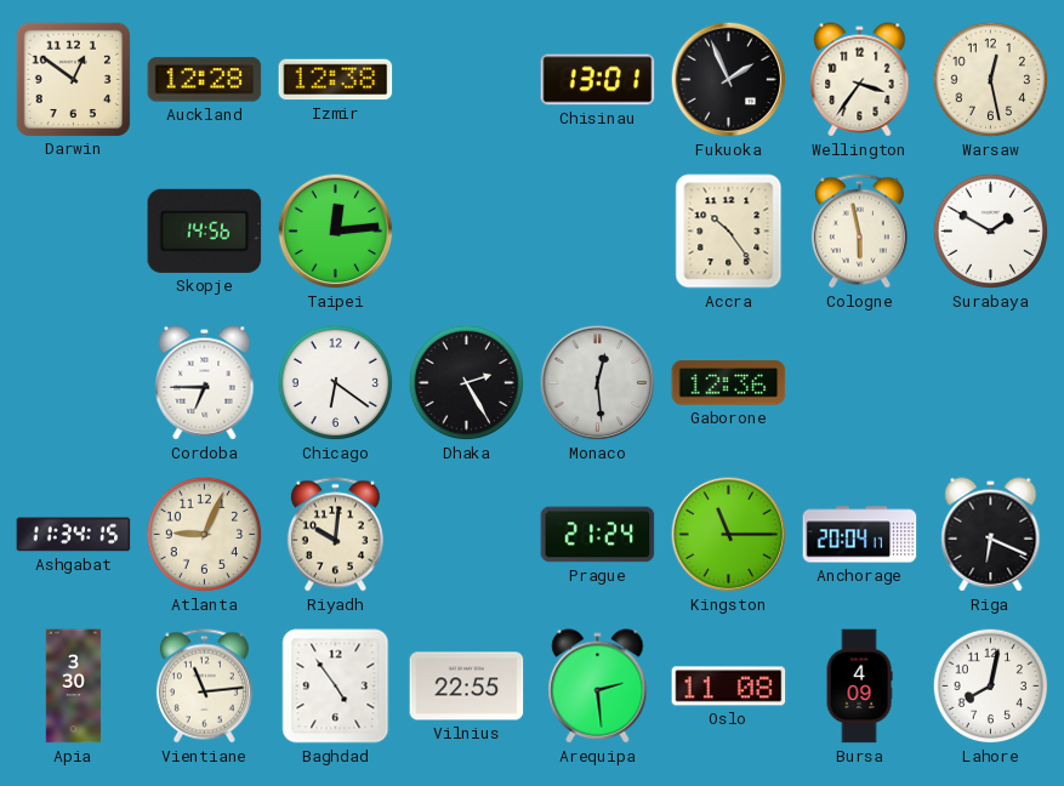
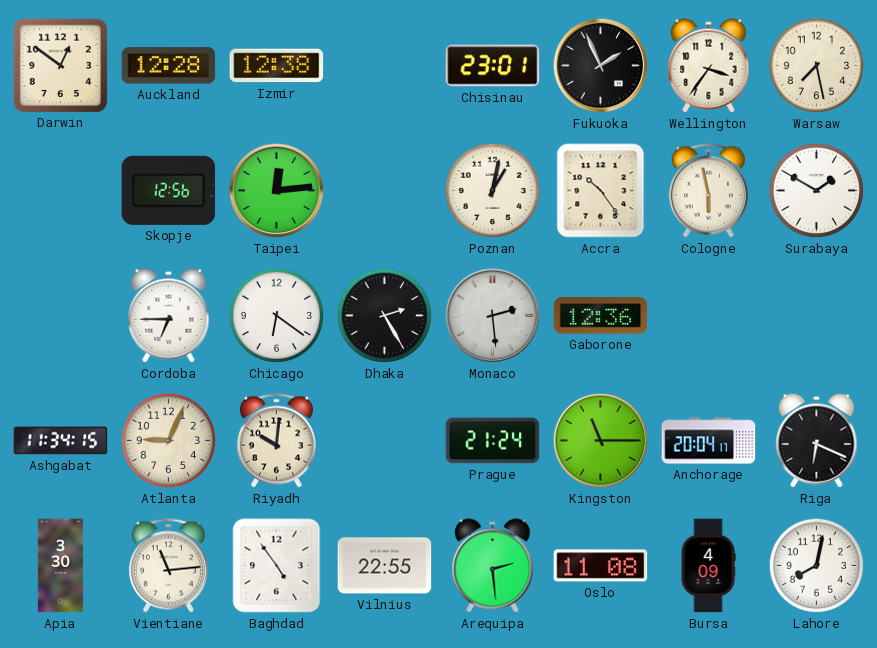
Chisinau: 13:01 -> 23:01
Warsaw: 12:28 -> 7:28
Skopje: 14:56 -> 12:56
Poznan: none -> 1:02
Monaco: 12:29 -> 2:29
